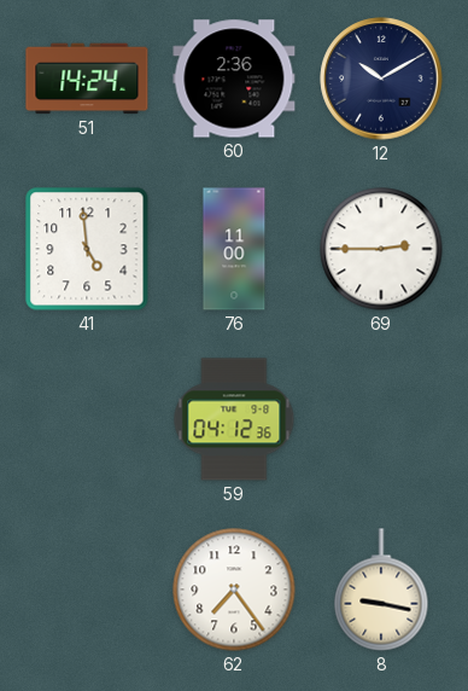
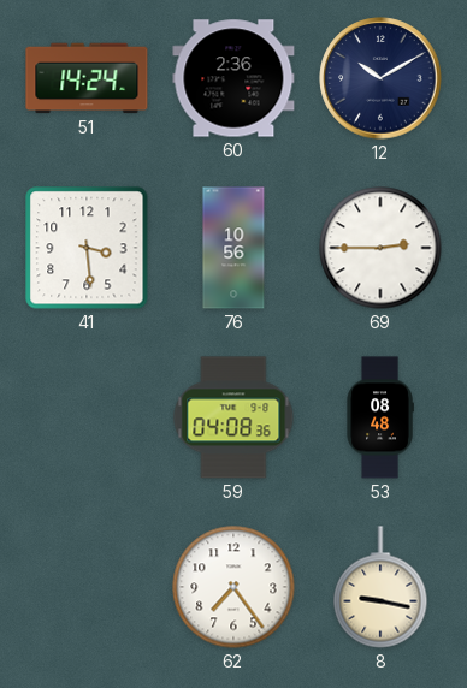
41: 4:59 -> 3:29
76: 11:00 -> 10:56
59: 04:12 -> 04:08
53: none -> 08:48
